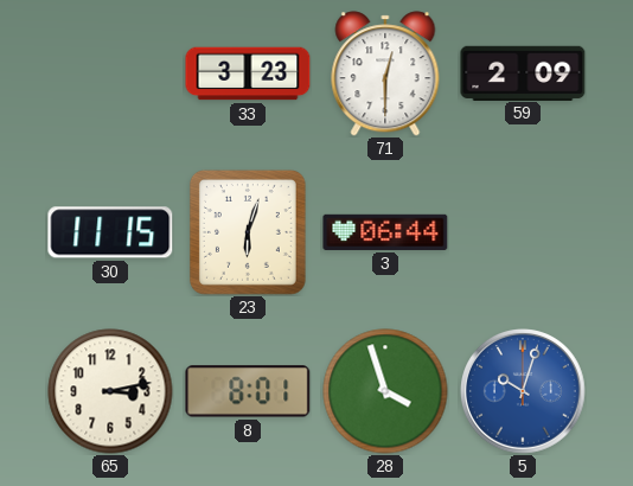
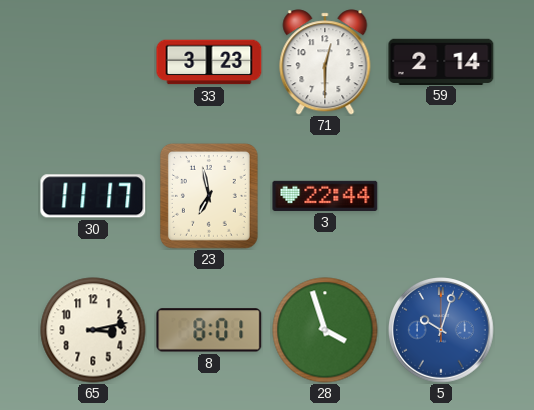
59: 2:09 -> 2:14
30: 11:15 -> 11:17
23: 6:03 -> 6:58
3: 06:44 -> 22:44
